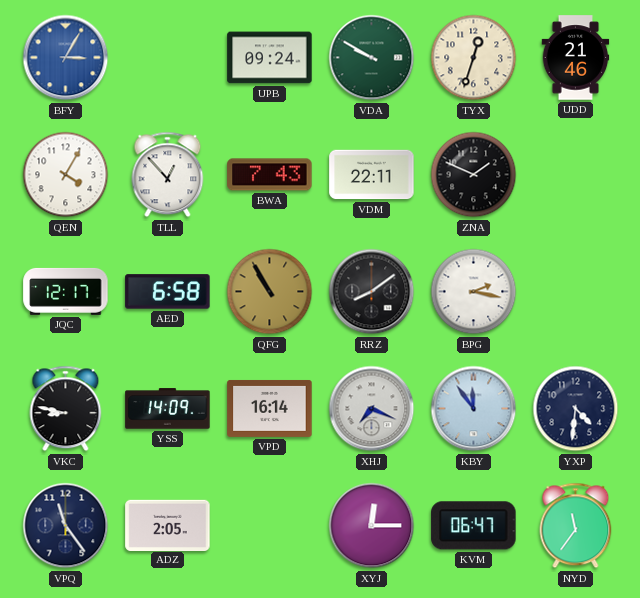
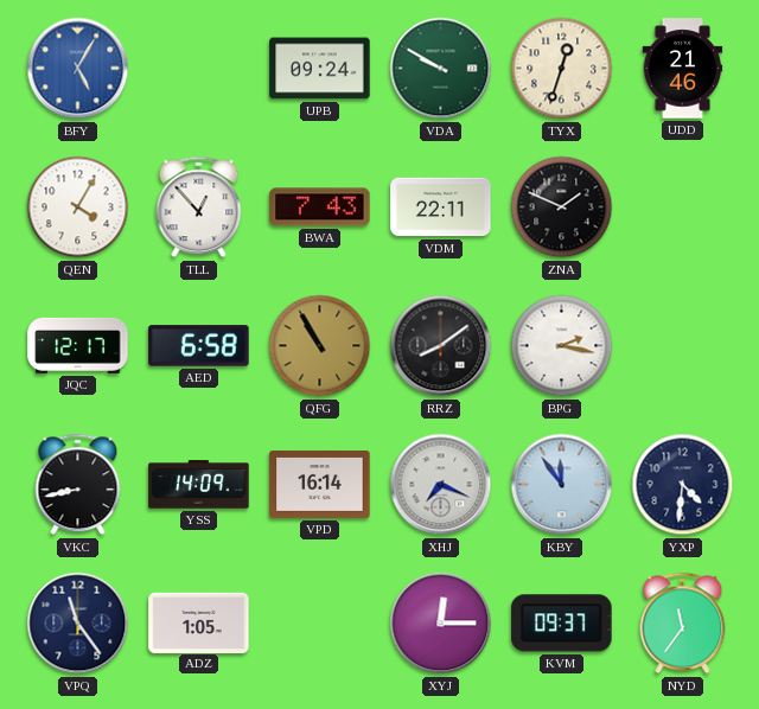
BFY: 3:05 -> 5:05
VKC: 8:47 -> 8:43
ADZ: 2:05 -> 1:05
KVM: 06:47 -> 09:37
